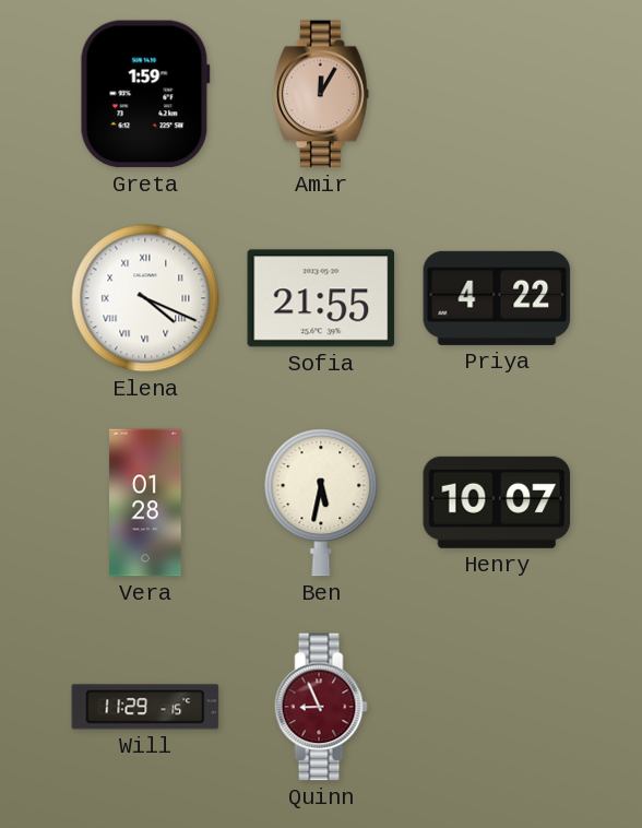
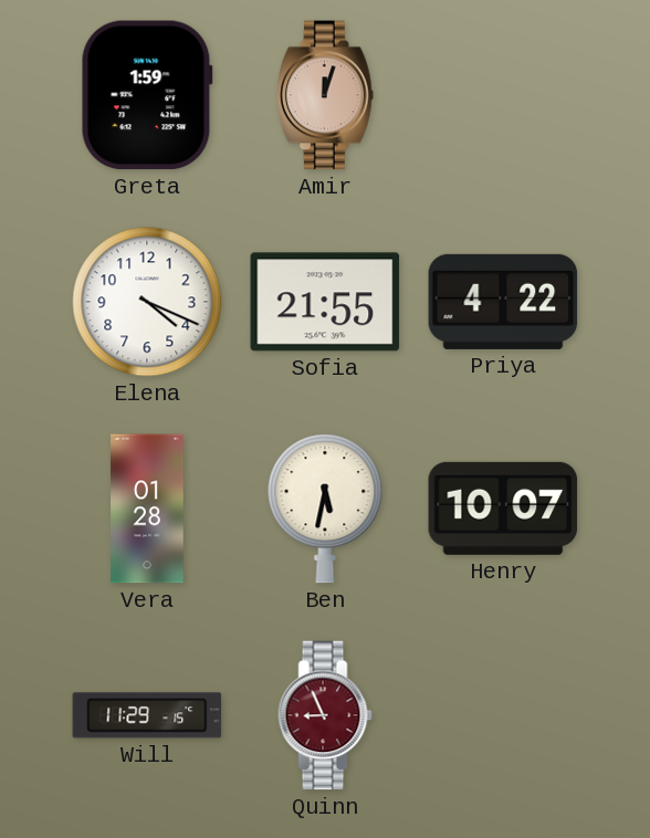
Amir: 12:05 -> 12:03
Elena numerals: Roman -> Arabic
